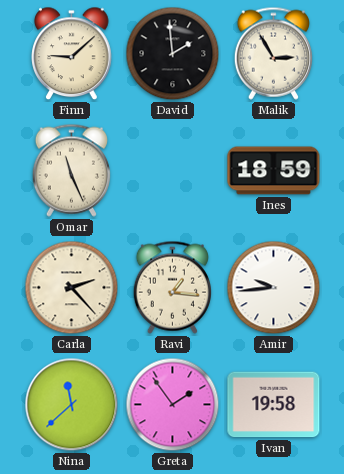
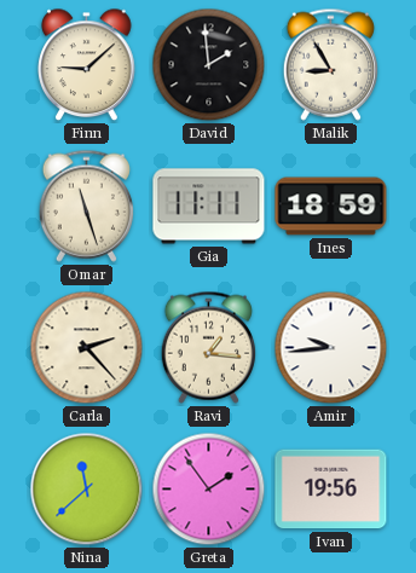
Malik: 2:55 -> 8:55
Omar: 11:26 -> 11:27
Gia: none -> 11:11
Ivan: 19:58 -> 19:56
